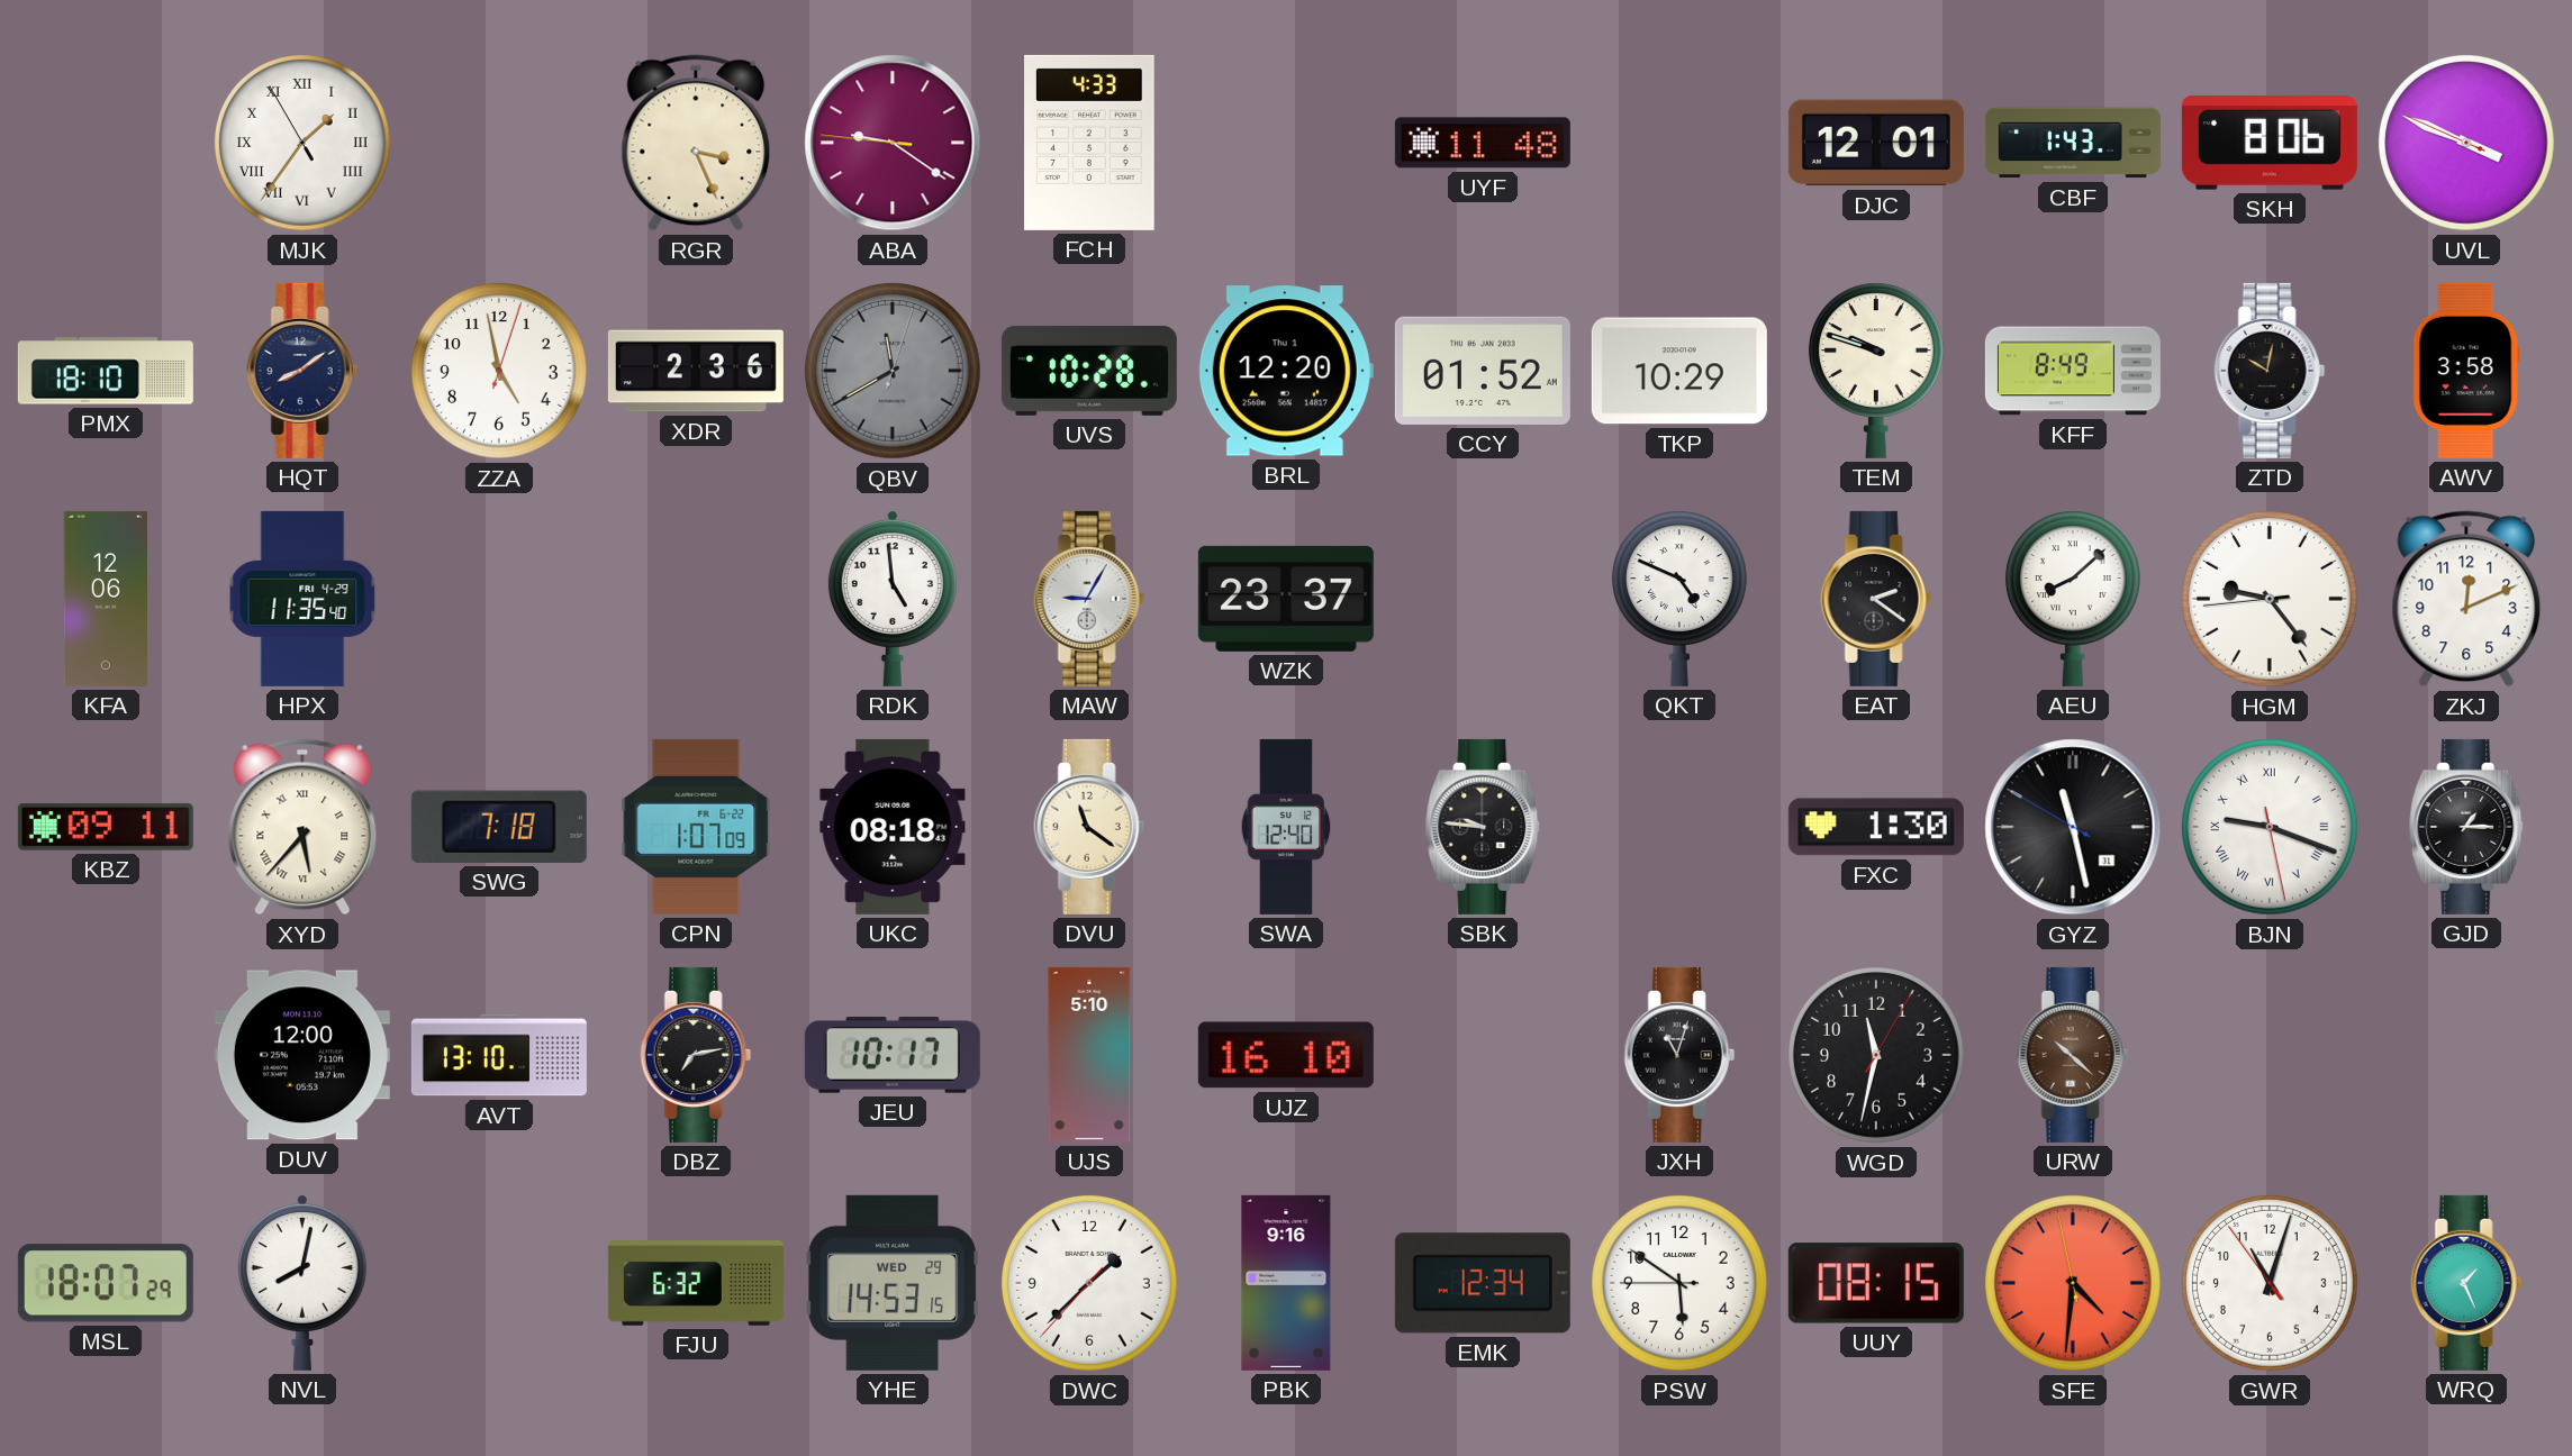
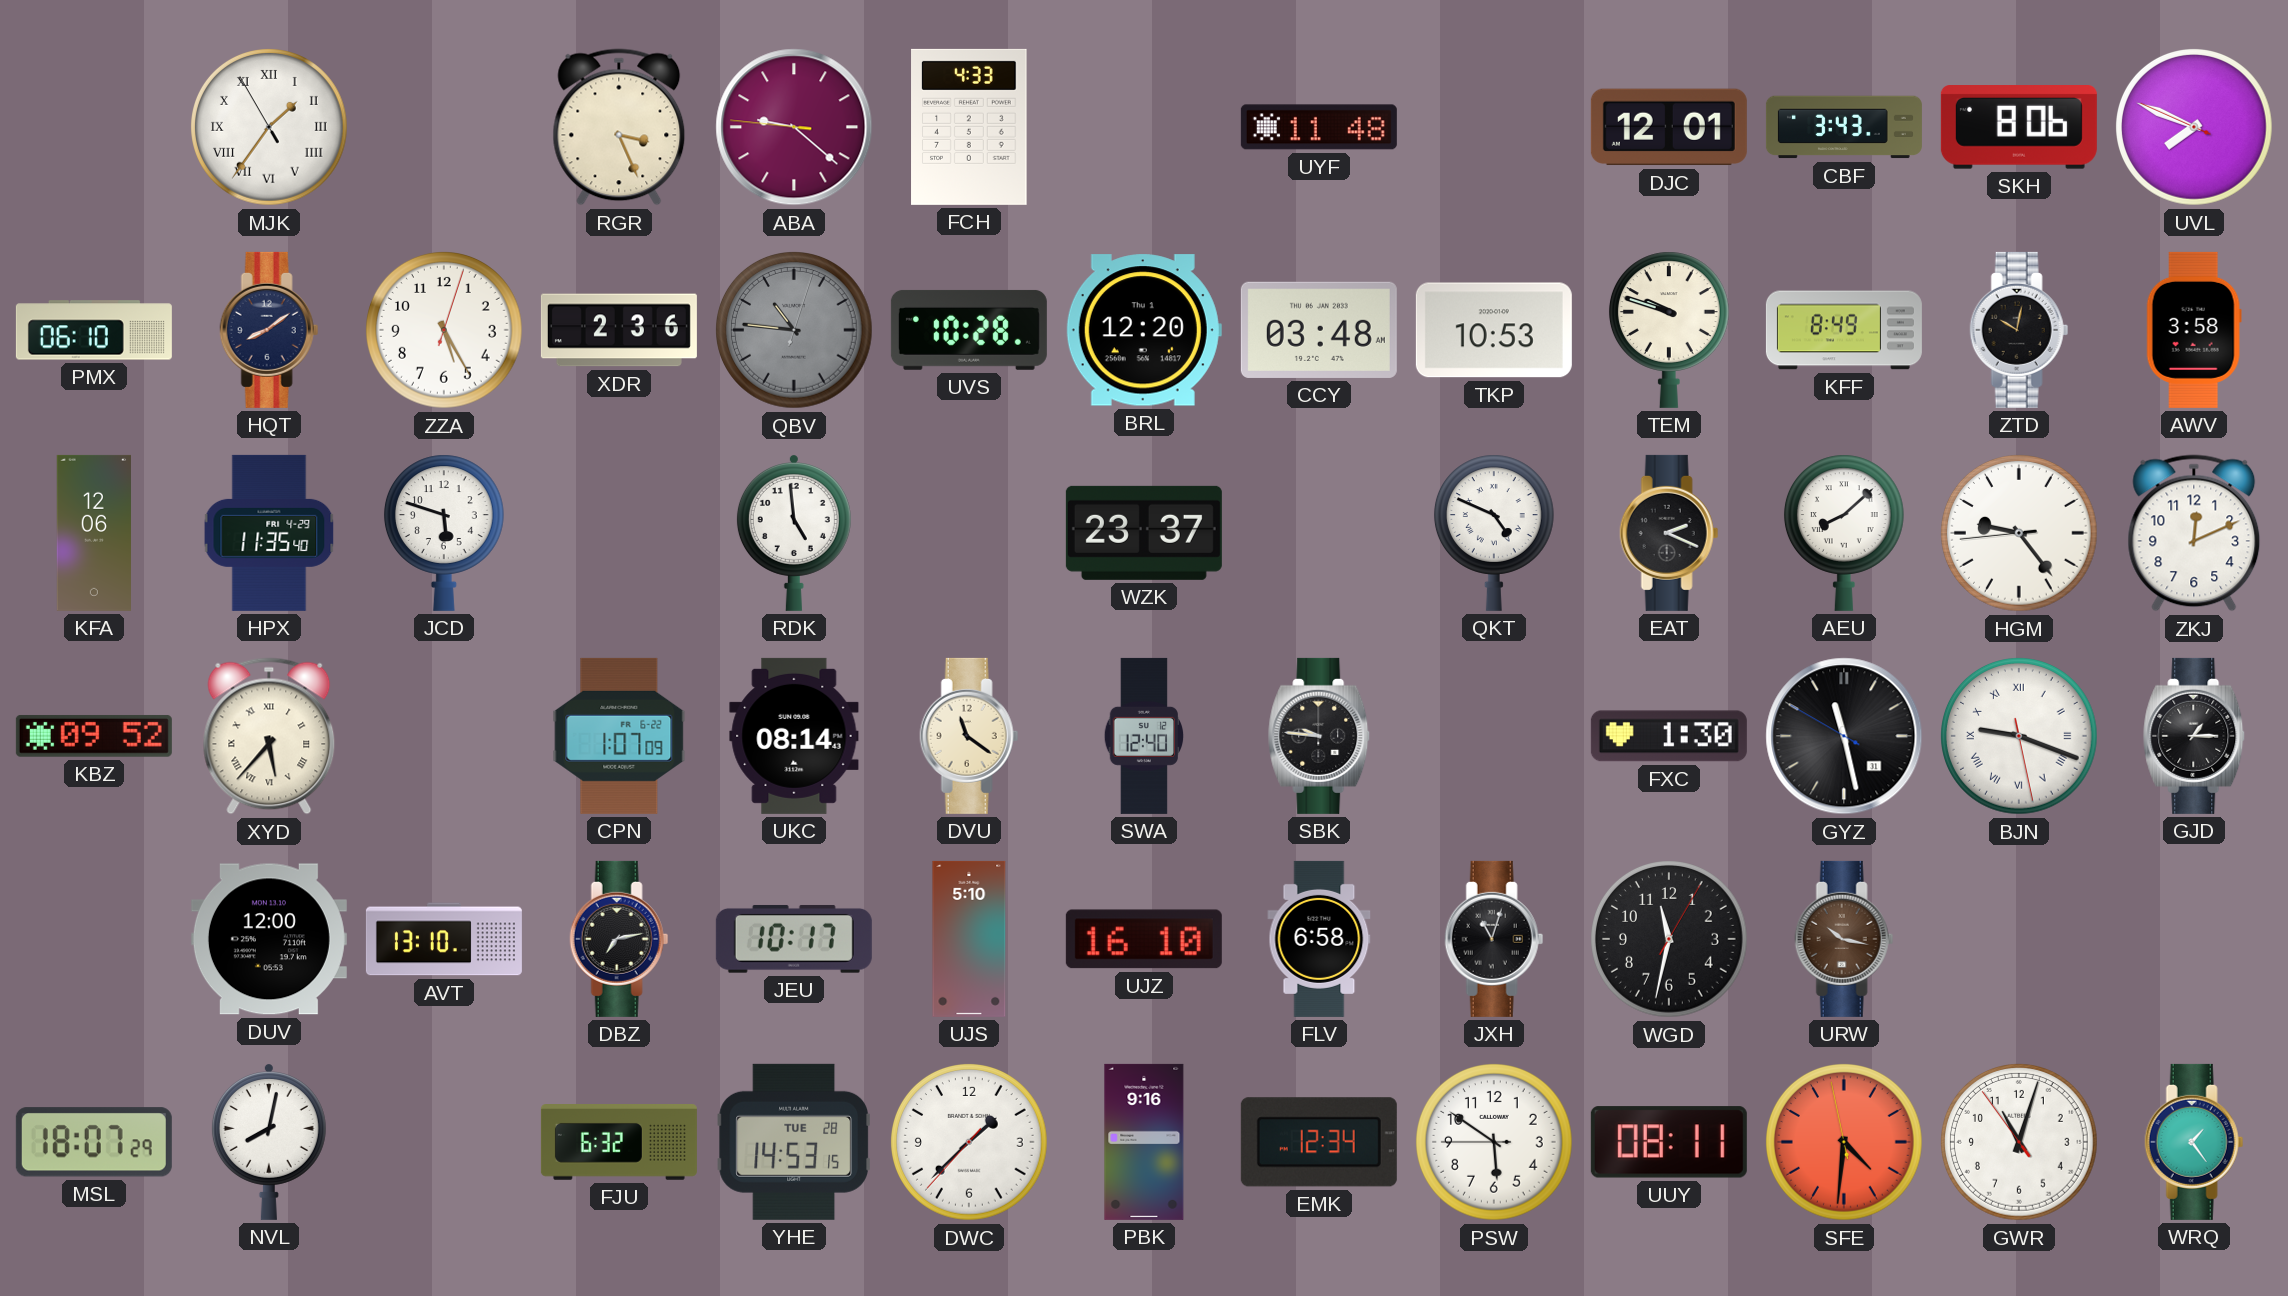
ABA: 9:20 -> 9:21
CBF: 1:43 -> 3:43
UVL: 3:48 -> 7:48
PMX: 18:10 -> 06:10
ZZA: 4:58 -> 5:25
QBV: 11:40 -> 10:46
CCY: 01:52 -> 03:48
TKP: 10:29 -> 10:53
JCD: none -> 5:48
MAW: 9:05 -> none
EAT: 2:21 -> 2:19
KBZ: 09:11 -> 09:52
SWG: 7:18 -> none
UKC: 08:18 -> 08:14
FLV: none -> 6:58
URW: 10:22 -> 10:17
YHE date: WED 29 -> TUE 28
UUY: 08:15 -> 08:11
WRQ: 1:26 -> 1:24
